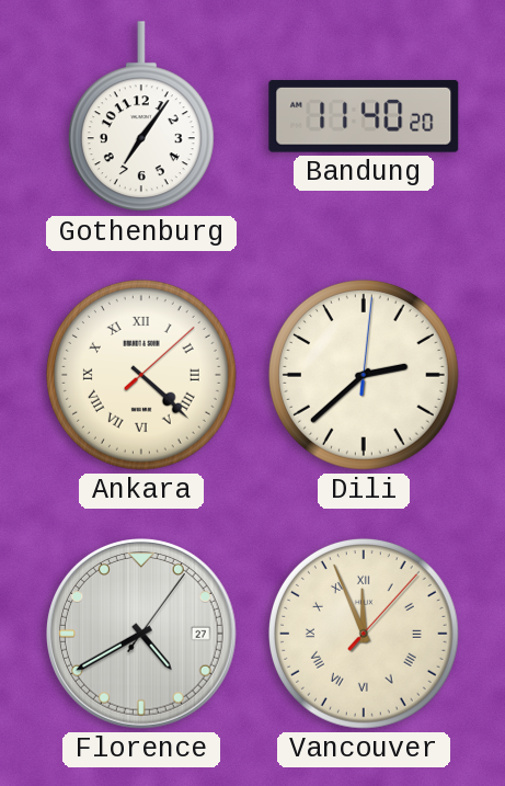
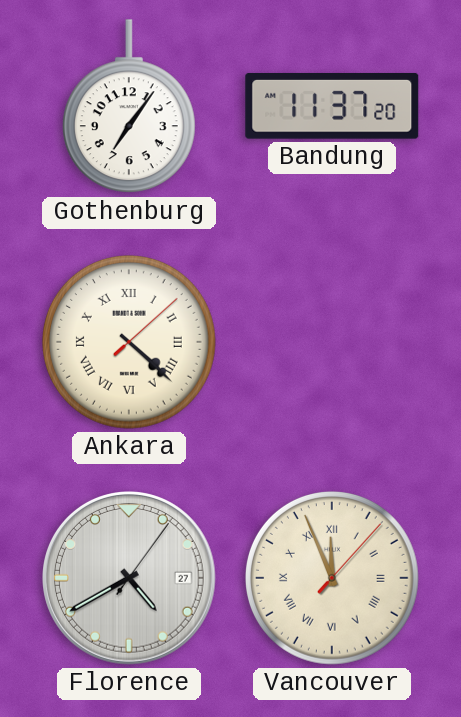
Bandung: 11:40 -> 11:37
Dili: 2:38 -> none
